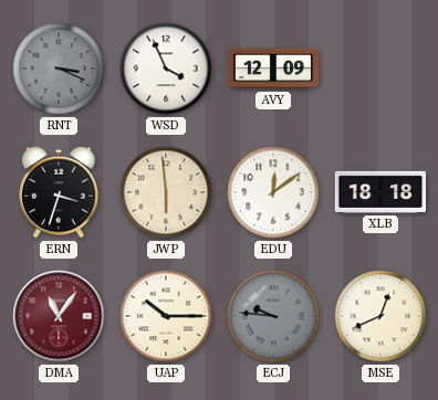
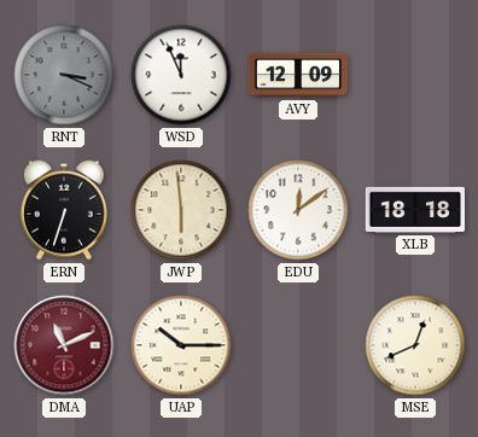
WSD: 3:56 -> 11:56
ERN: 3:33 -> 6:33
DMA: 11:06 -> 11:11
ECJ: 9:46 -> none
